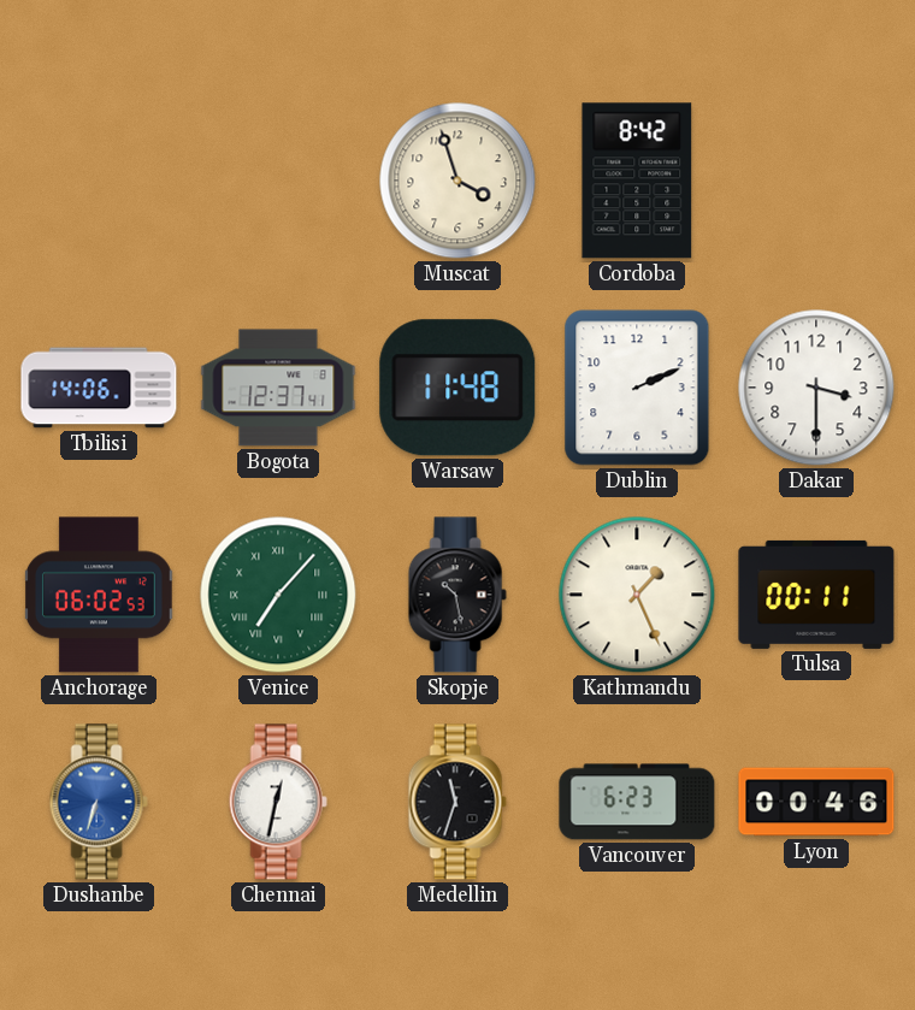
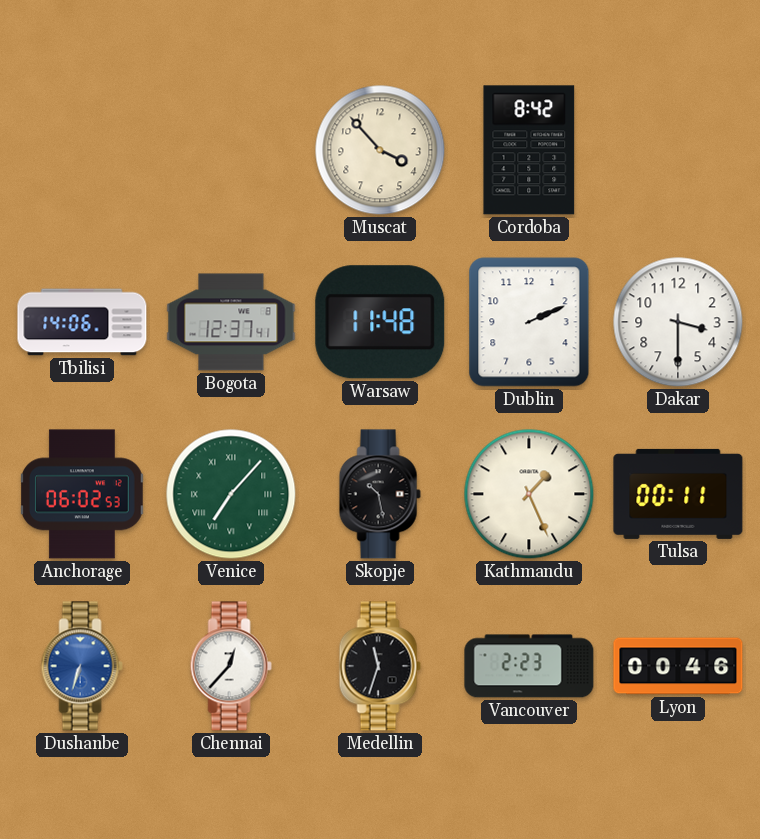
Muscat: 3:57 -> 3:53
Chennai: 12:32 -> 12:37
Vancouver: 6:23 -> 2:23
